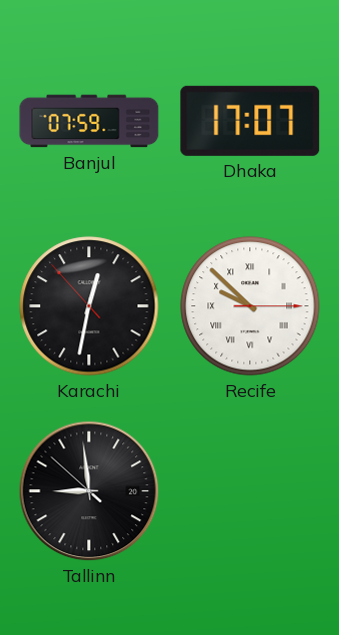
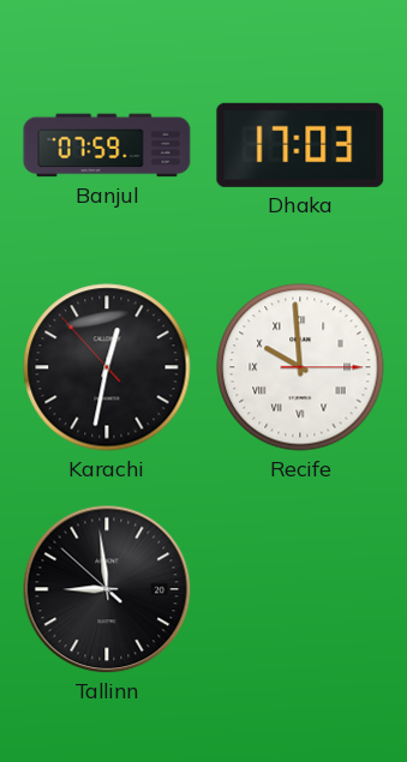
Dhaka: 17:07 -> 17:03
Recife: 9:52 -> 9:59
